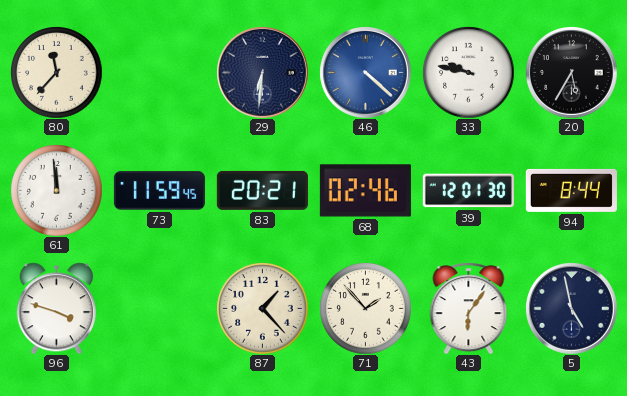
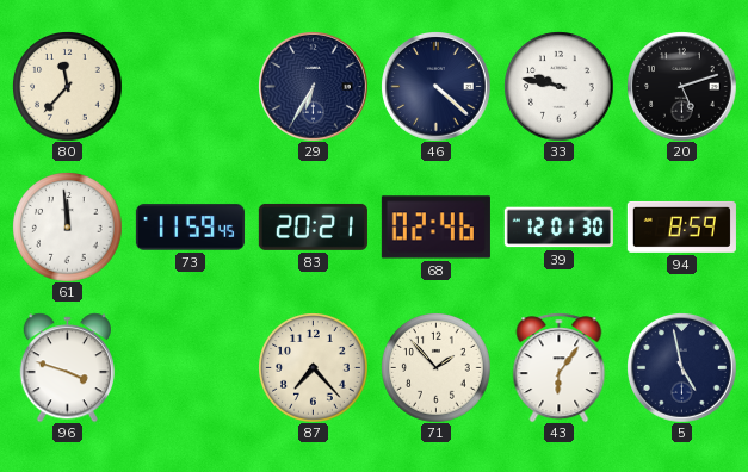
29: 6:31 -> 6:35
46 dial: blue -> navy
20: 5:35 -> 5:12
94: 8:44 -> 8:59
87: 1:23 -> 7:23
